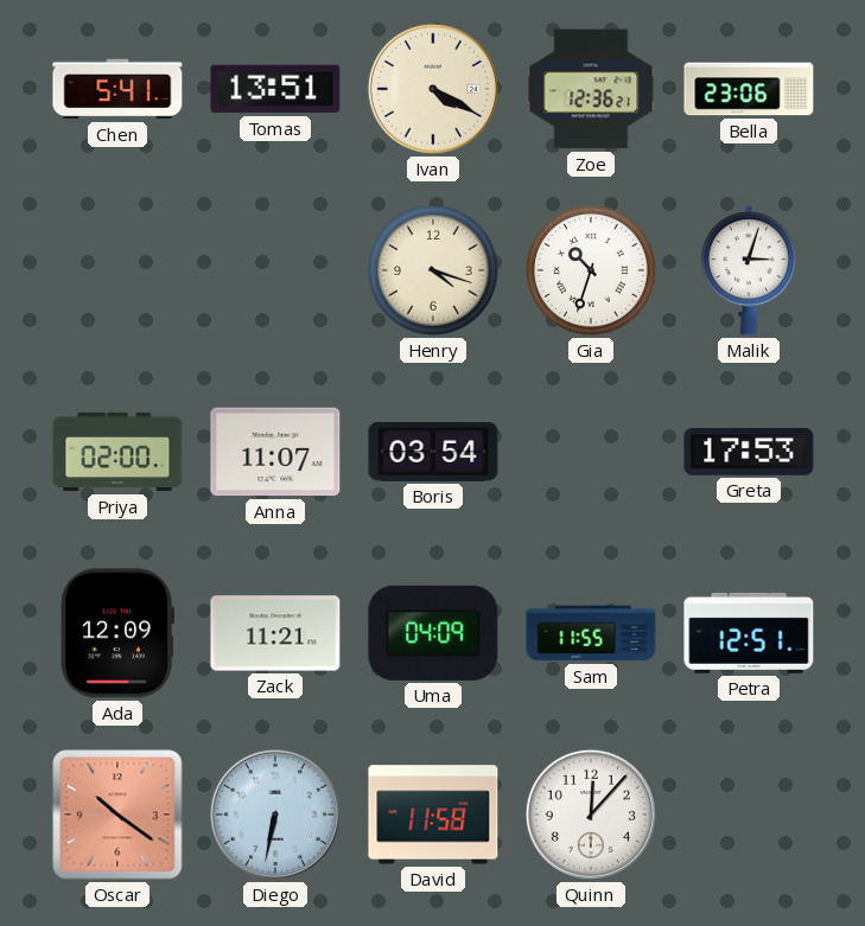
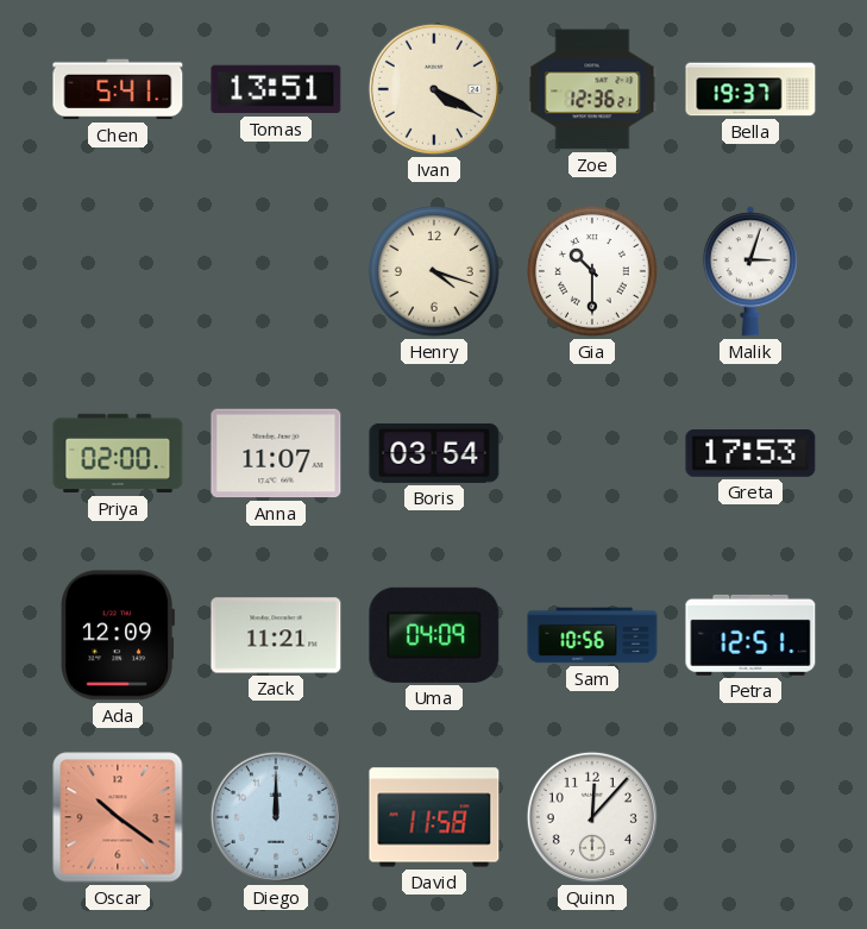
Bella: 23:06 -> 19:37
Gia: 10:33 -> 10:30
Sam: 11:55 -> 10:56
Diego: 6:32 -> 12:00
